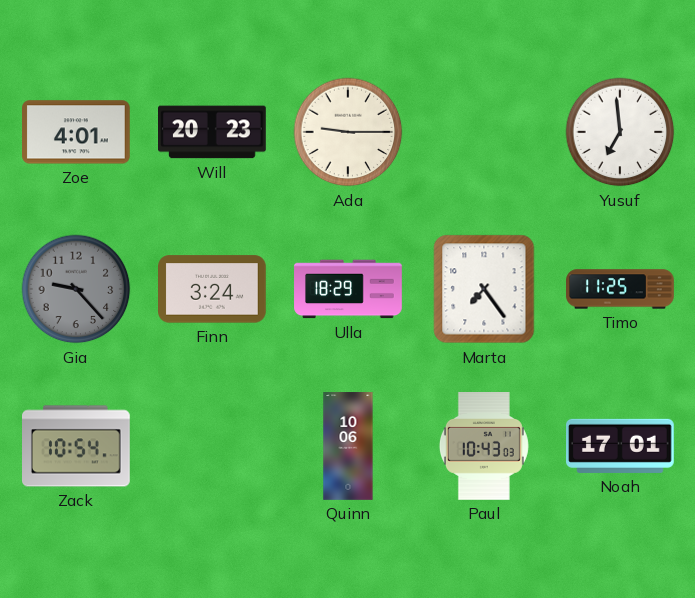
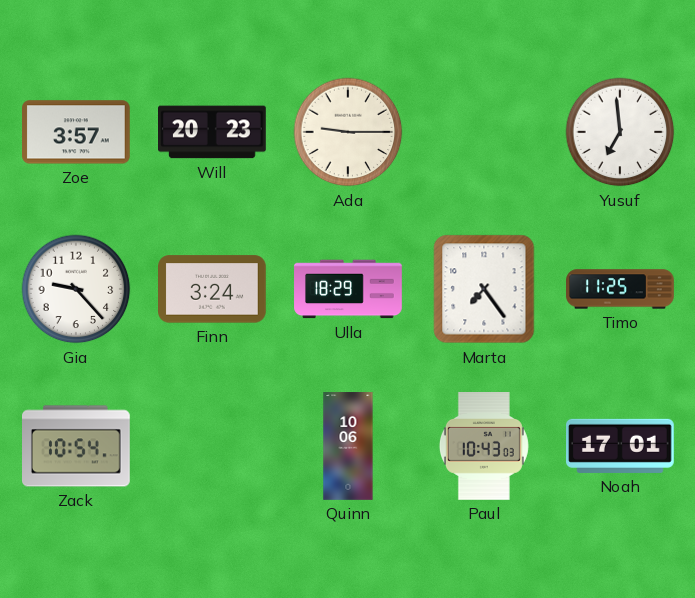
Zoe: 4:01 -> 3:57
Gia dial: grey -> white
